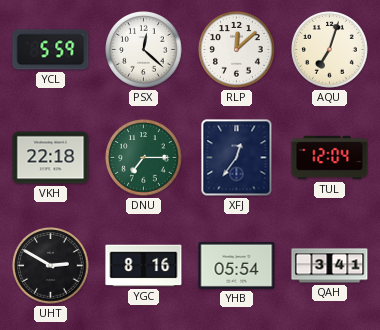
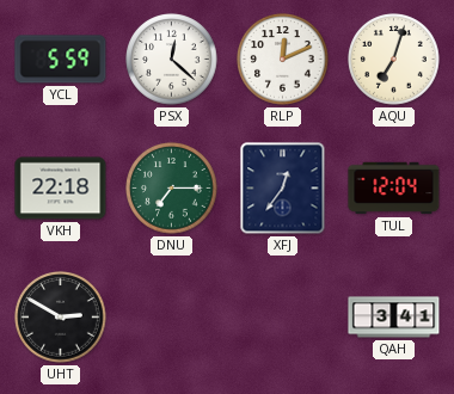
RLP: 12:08 -> 12:11
YGC: 8:16 -> none
YHB: 05:54 -> none
